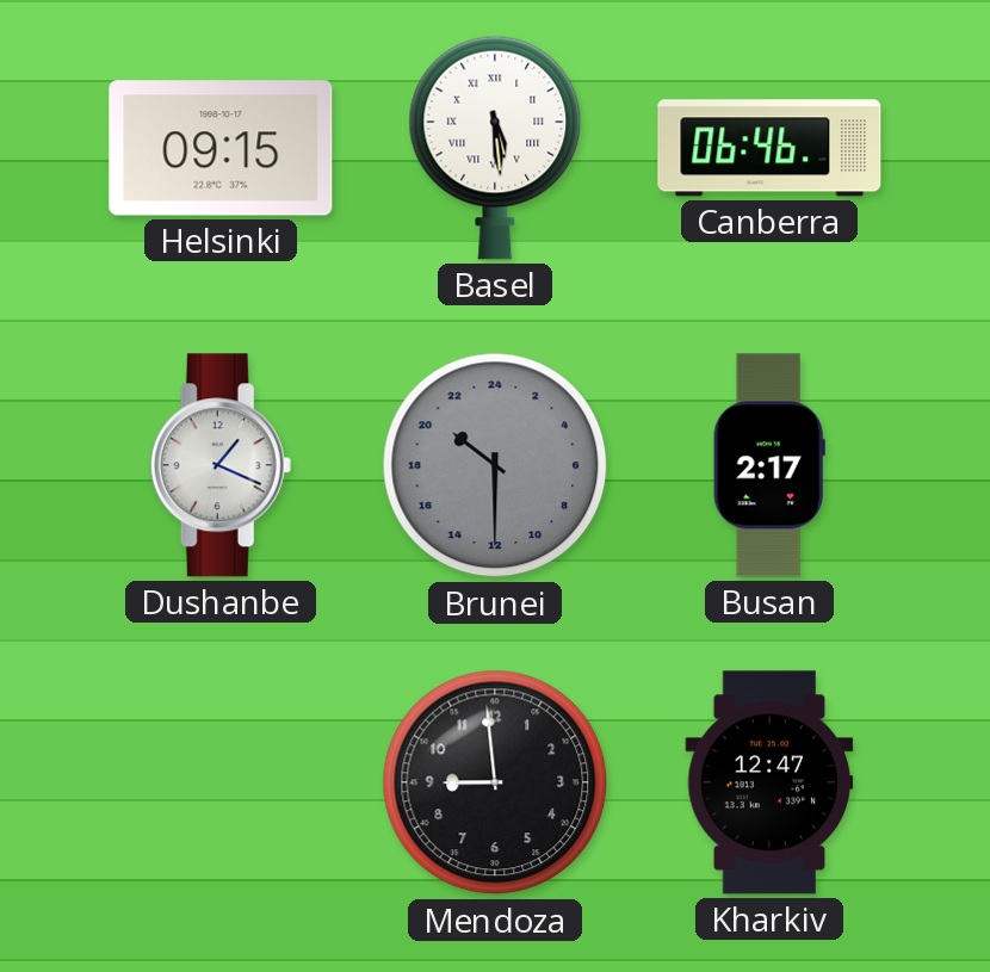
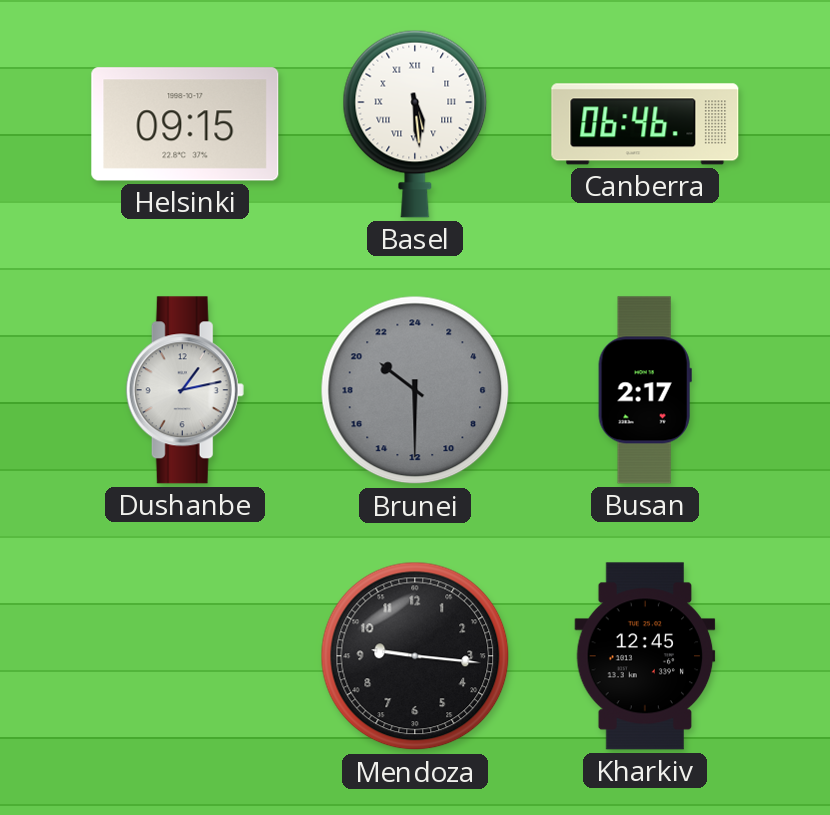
Dushanbe: 1:19 -> 1:13
Mendoza: 8:59 -> 9:16
Kharkiv: 12:47 -> 12:45
